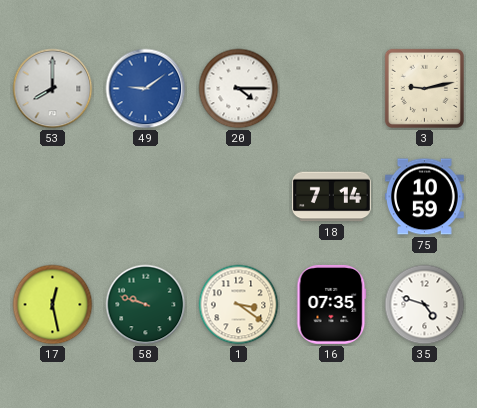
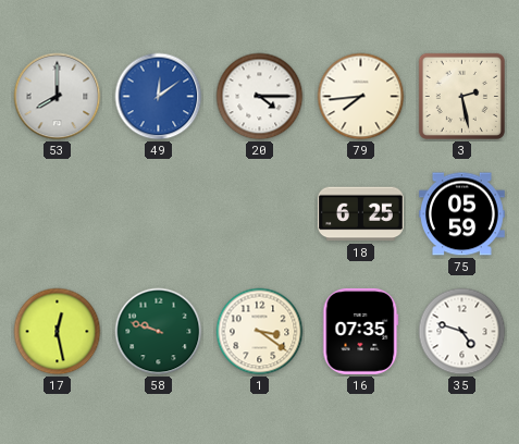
49: 9:09 -> 12:09
79: none -> 7:44
3: 9:13 -> 2:28
18: 7:14 -> 6:25
75: 10:59 -> 05:59
